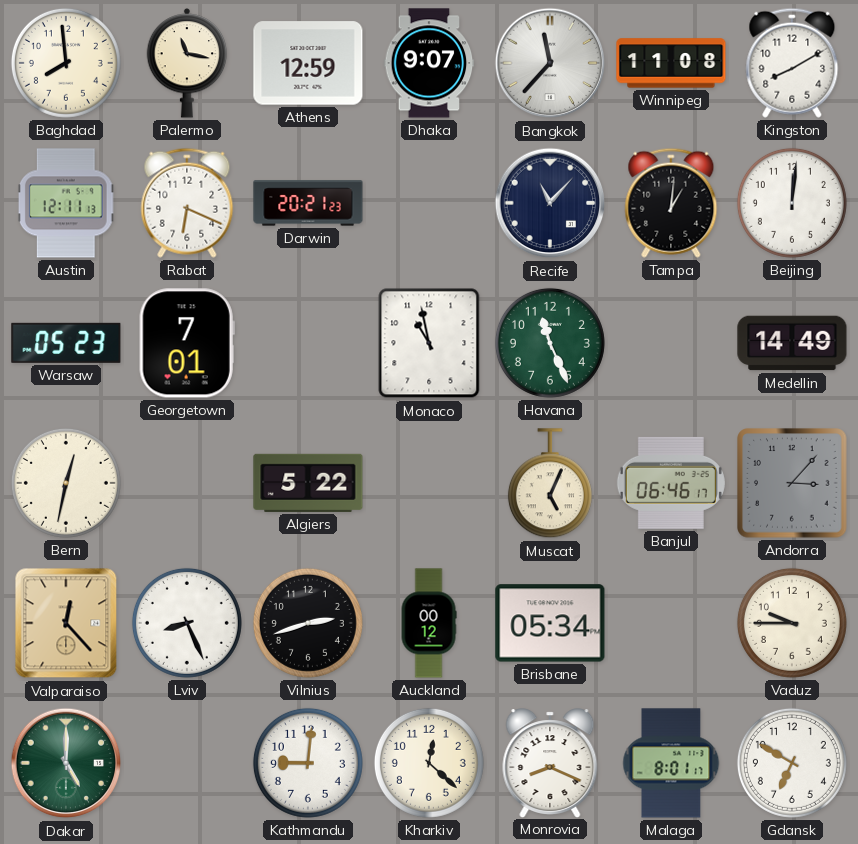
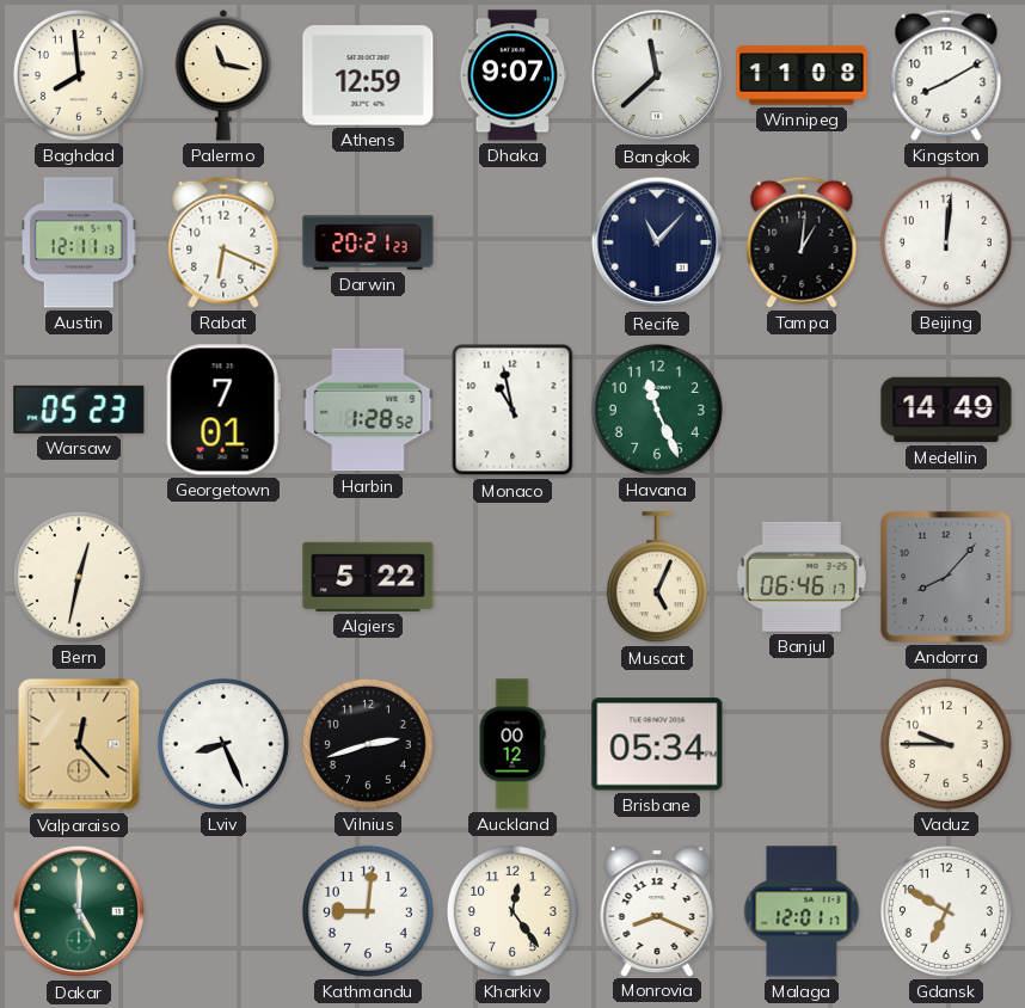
Bangkok: 11:37 -> 11:38
Harbin: none -> 1:28
Andorra: 3:07 -> 8:07
Kharkiv: 12:22 -> 12:24
Malaga: 8:01 -> 12:01
